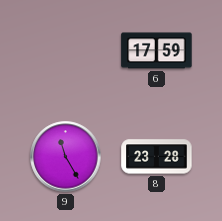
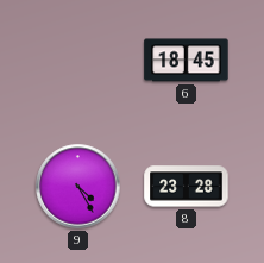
6: 17:59 -> 18:45
9: 11:25 -> 4:25
